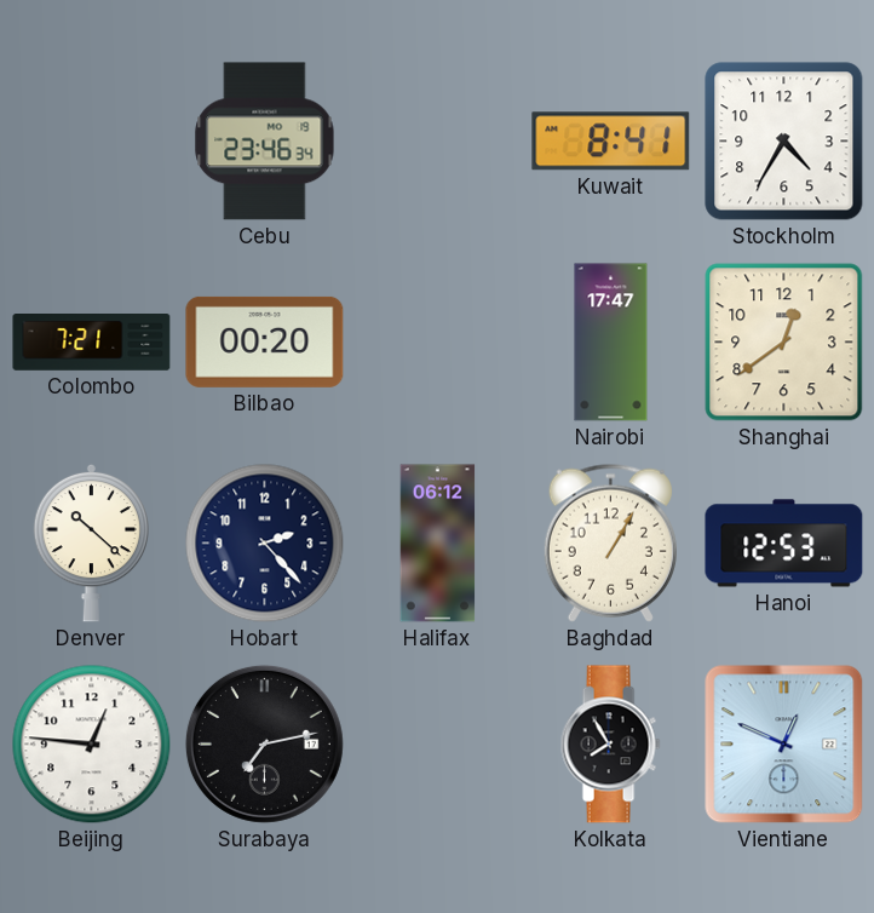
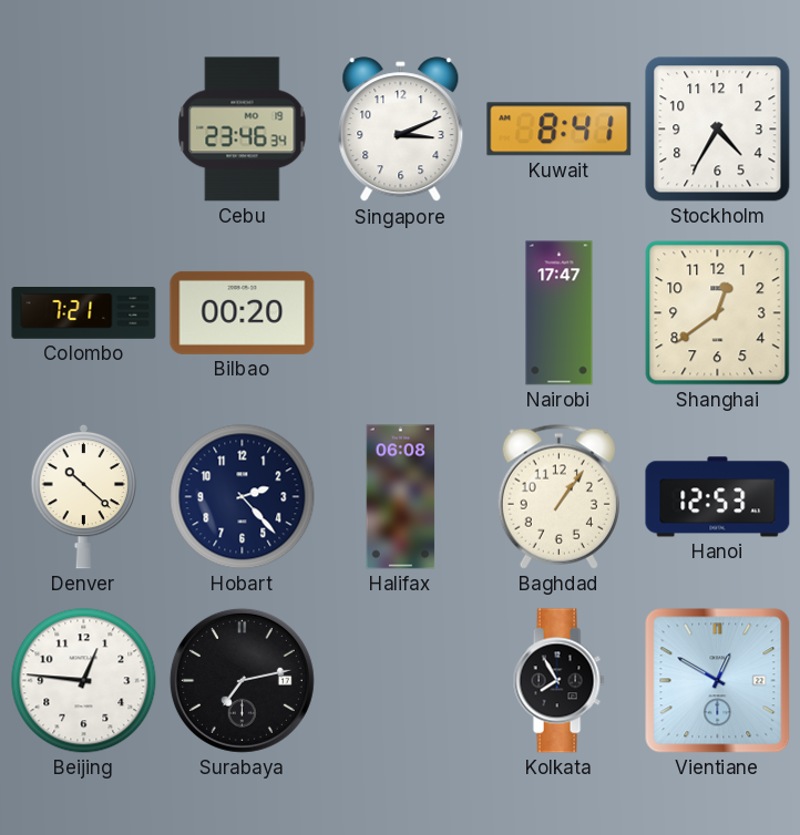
Singapore: none -> 3:11
Halifax: 06:12 -> 06:08
Baghdad: 1:05 -> 1:06
Vientiane: 12:49 -> 12:50
